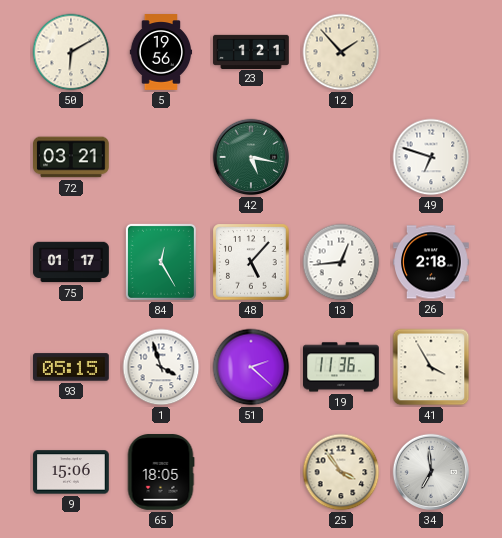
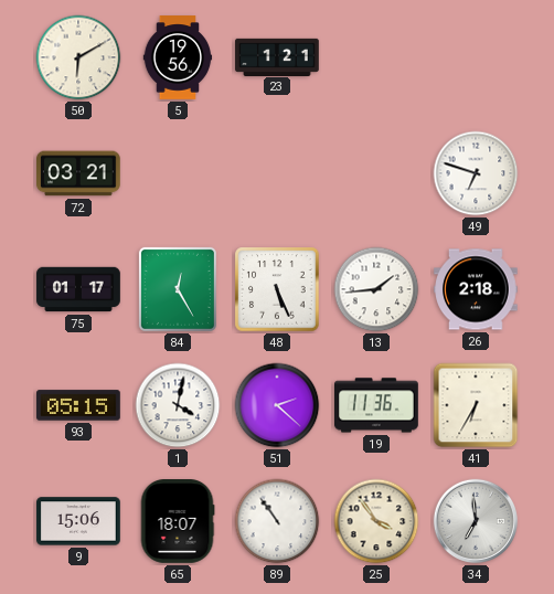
12: 1:53 -> none
42: 5:17 -> none
48: 5:07 -> 5:26
13: 12:44 -> 1:44
1: 3:57 -> 4:02
41: 3:55 -> 6:35
65: 18:05 -> 18:07
89: none -> 10:54
